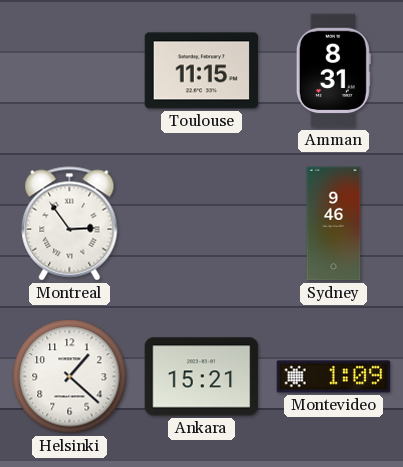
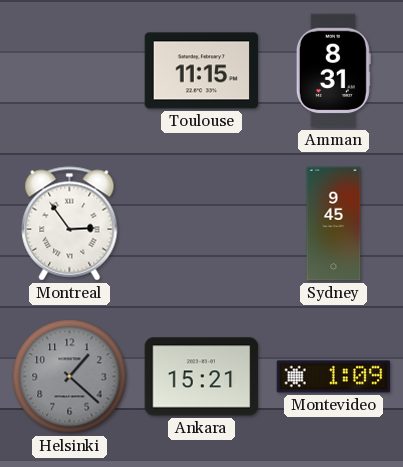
Sydney: 9:46 -> 9:45
Helsinki dial: white -> grey
